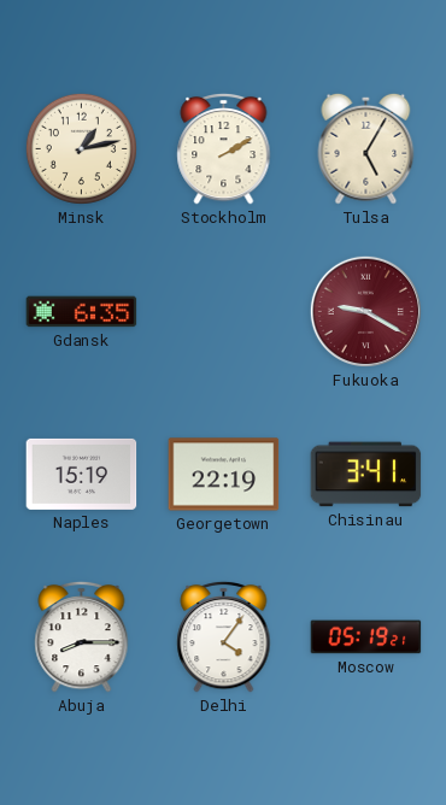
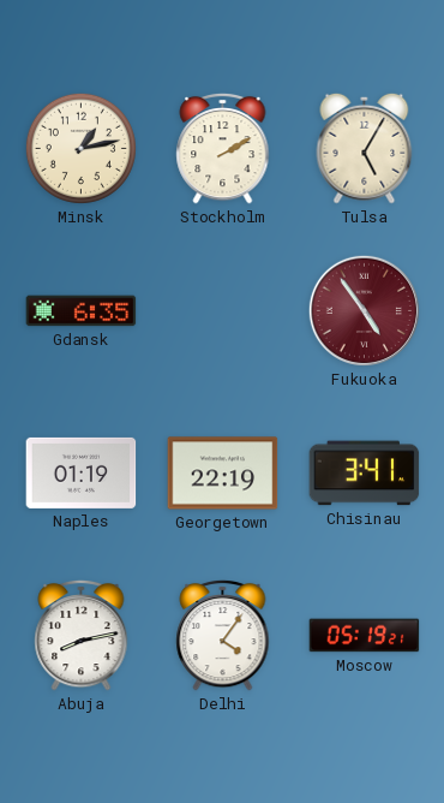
Fukuoka: 9:20 -> 4:54
Naples: 15:19 -> 01:19
Abuja: 8:15 -> 8:13
